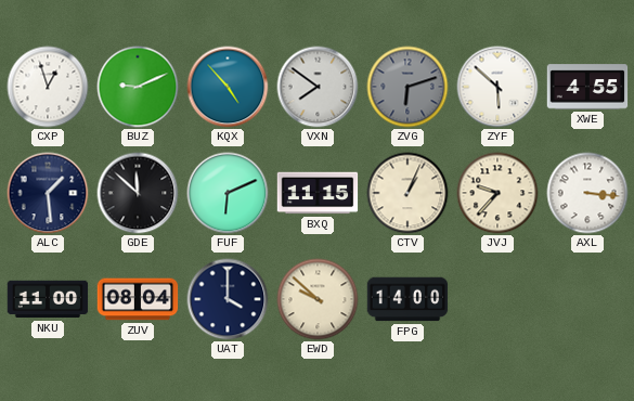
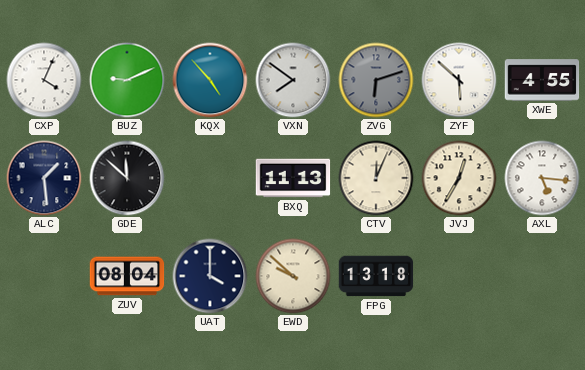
CXP: 12:57 -> 4:04
FUF: 6:11 -> none
BXQ: 11:15 -> 11:13
CTV: 1:04 -> 12:04
JVJ: 9:37 -> 12:35
AXL: 3:16 -> 5:16
NKU: 11:00 -> none
FPG: 14:00 -> 13:18
